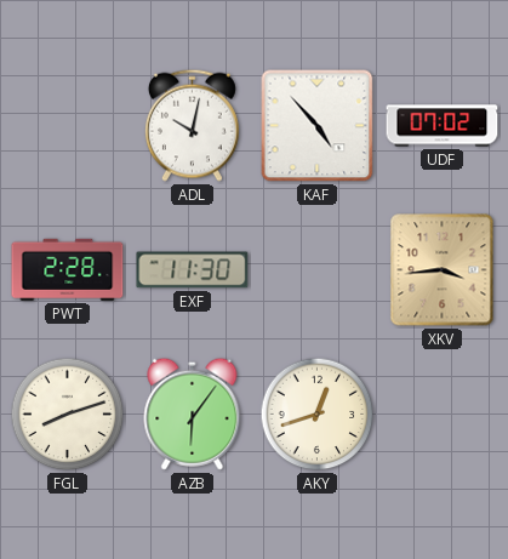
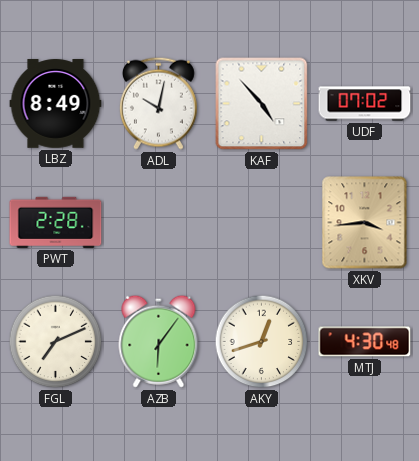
LBZ: none -> 8:49
EXF: 11:30 -> none
FGL: 8:12 -> 7:11
MTJ: none -> 4:30
